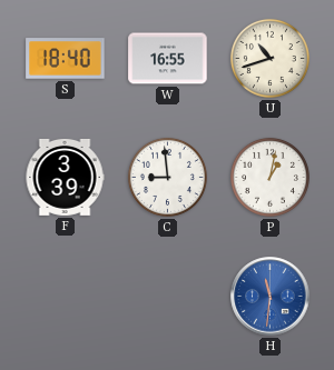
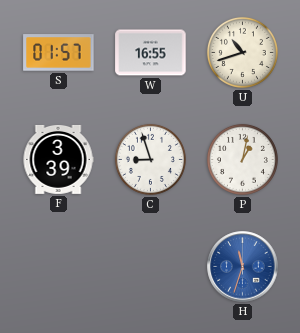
S: 18:40 -> 01:57
C: 8:59 -> 8:57
H: 11:31 -> 11:33
